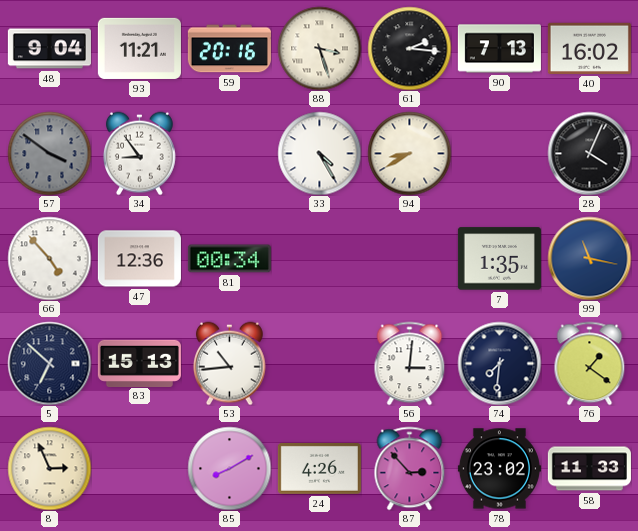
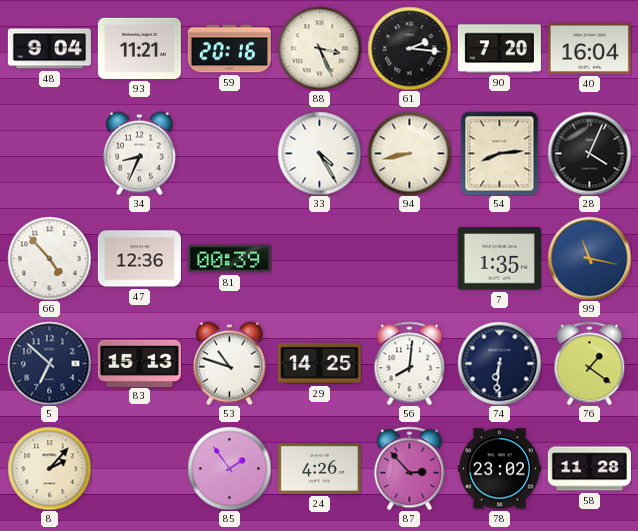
88: 3:27 -> 3:26
90: 7:13 -> 7:20
40: 16:02 -> 16:04
57: 3:51 -> none
34: 8:54 -> 8:34
94: 8:40 -> 8:43
54: none -> 8:14
81: 00:34 -> 00:39
53: 10:44 -> 10:48
29: none -> 14:25
56: 3:01 -> 8:01
74: 7:31 -> 6:31
8: 2:56 -> 2:07
85: 8:10 -> 1:54
58: 11:33 -> 11:28
